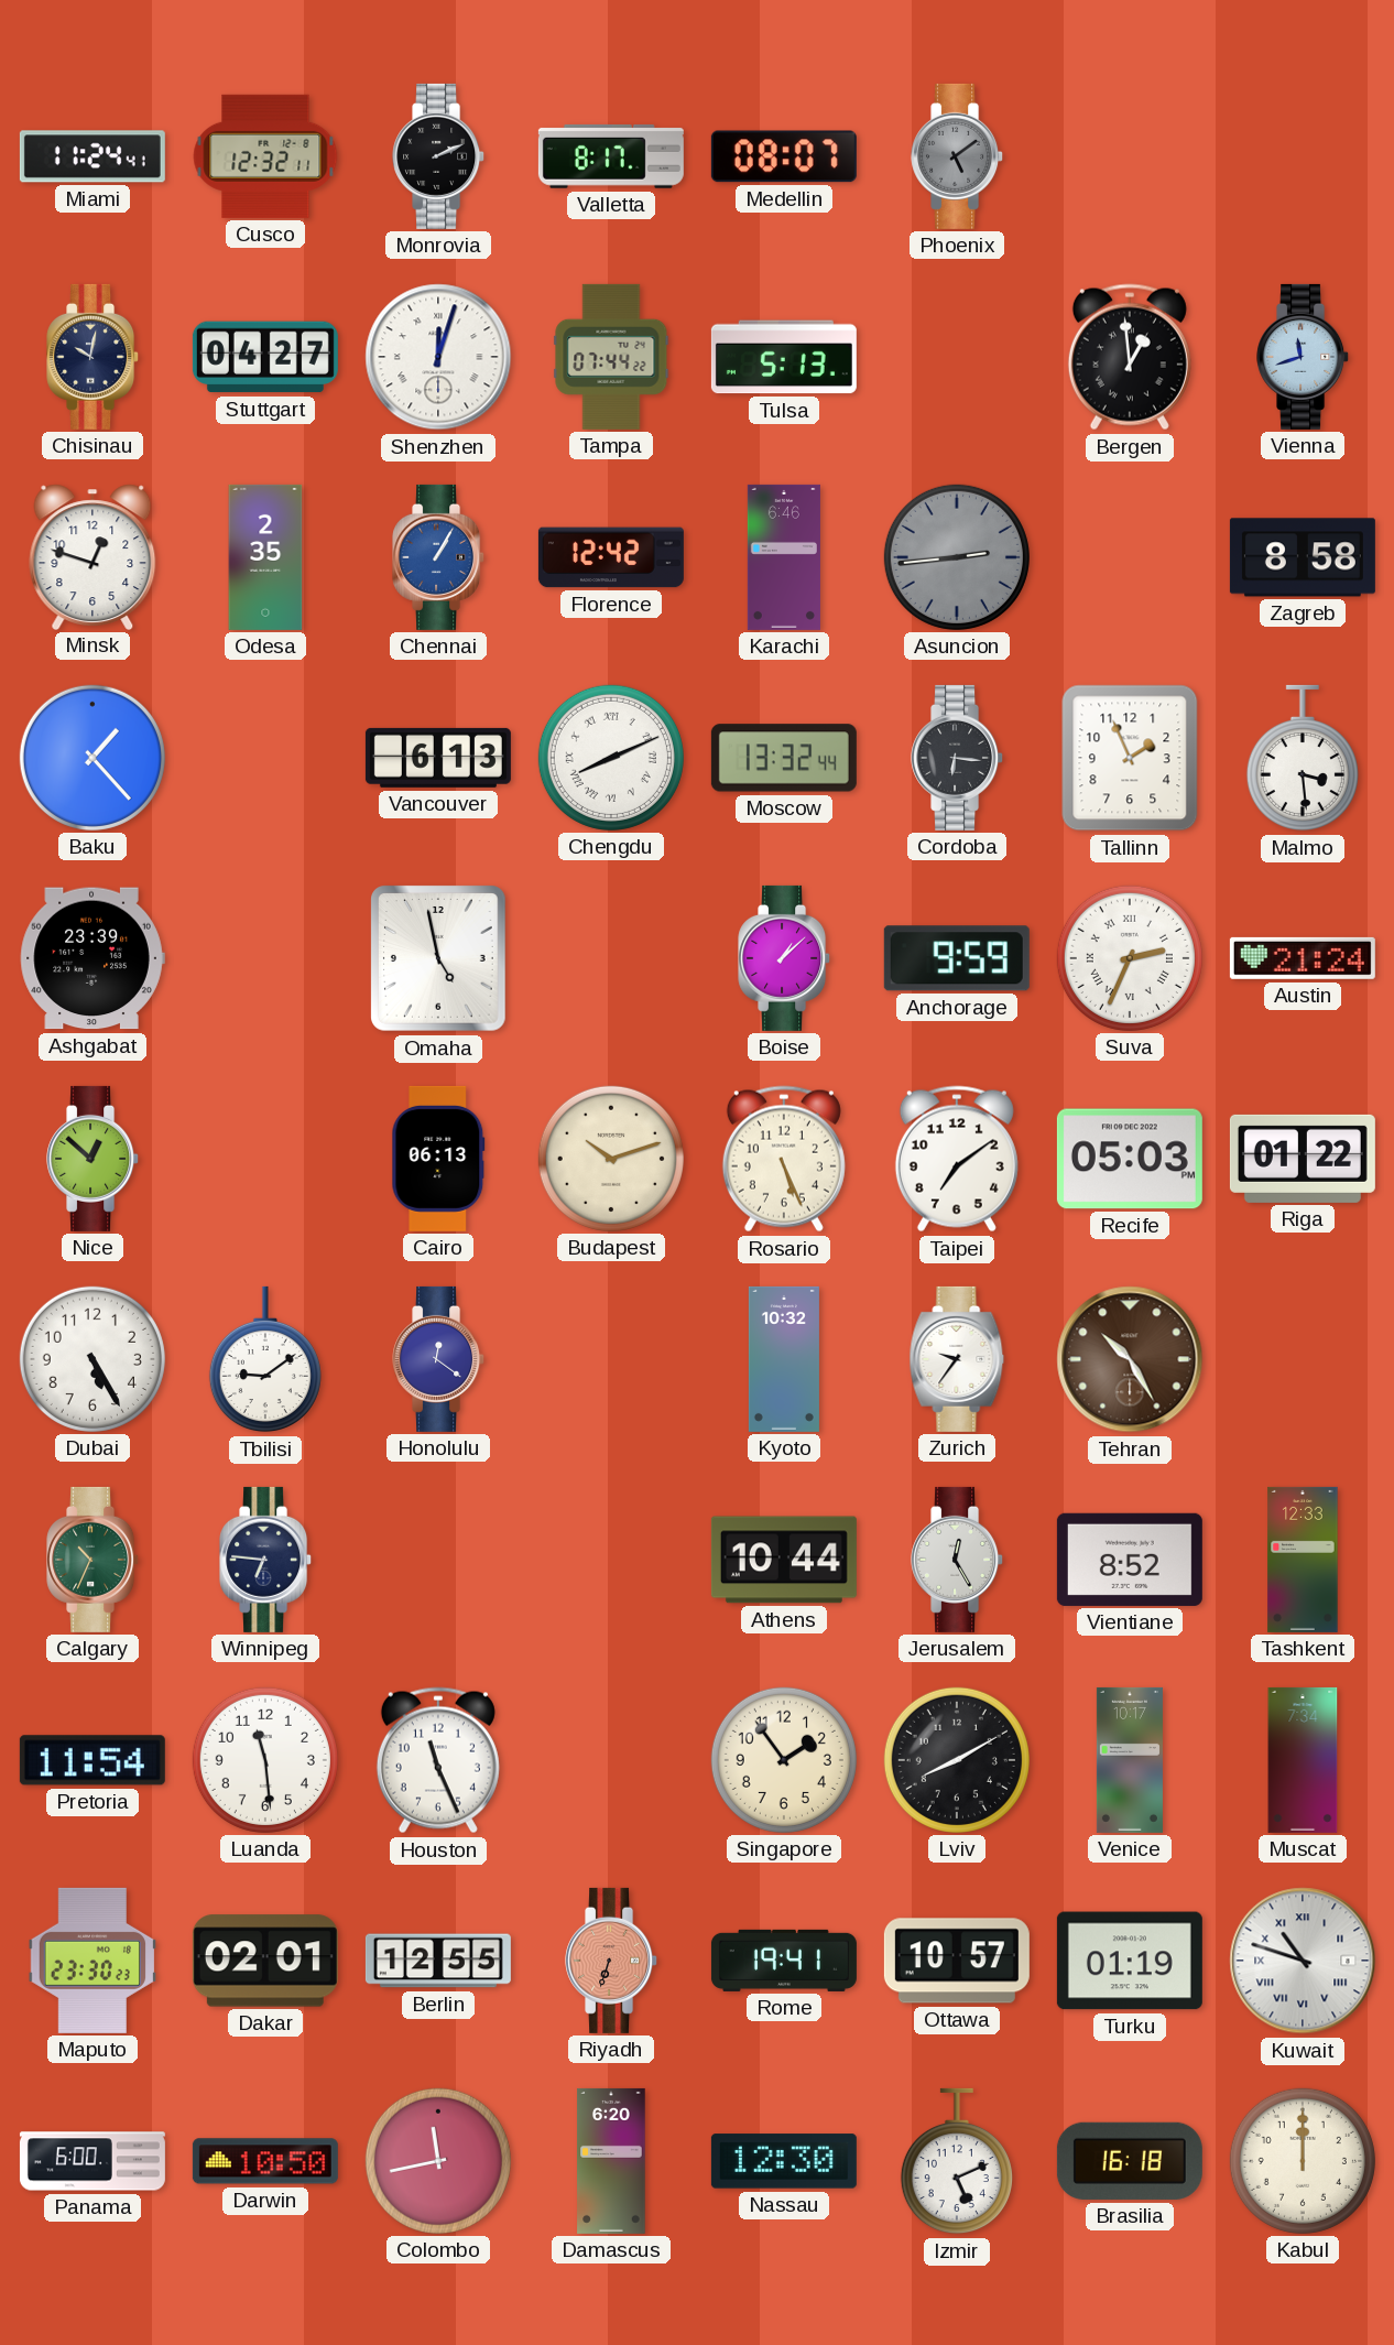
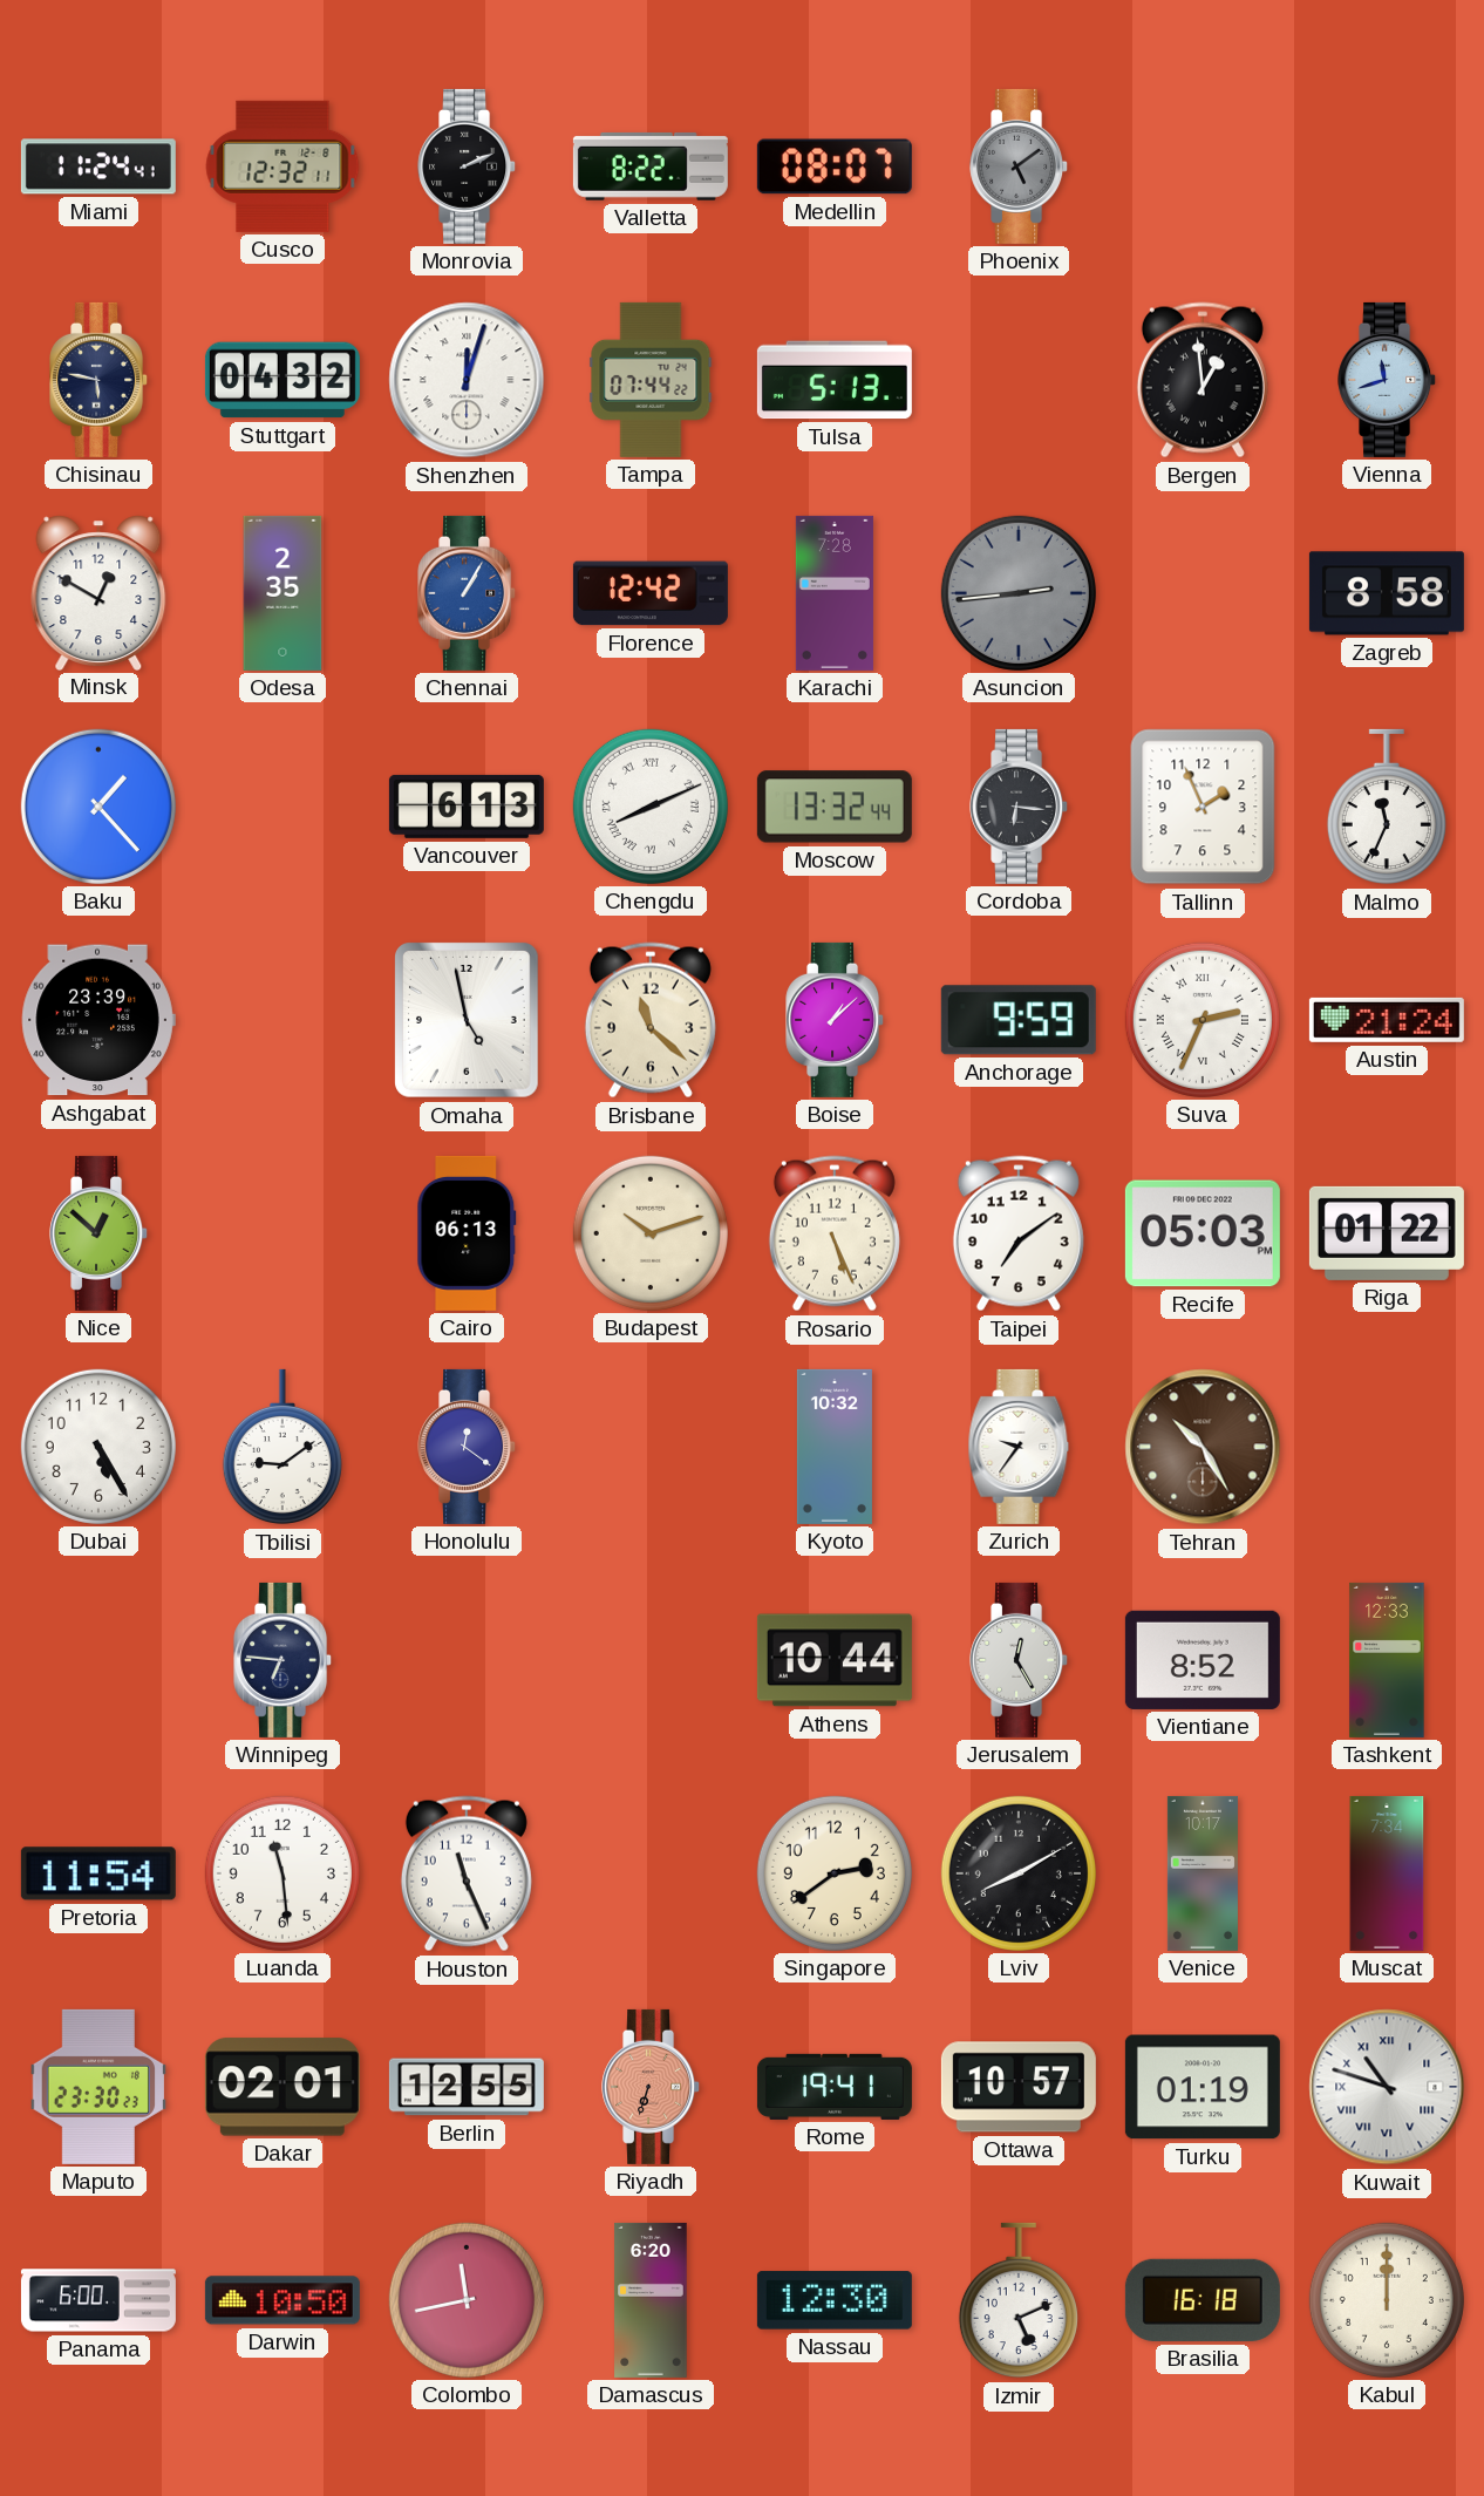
Valletta: 8:17 -> 8:22
Chisinau: 10:02 -> 5:47
Stuttgart: 04:27 -> 04:32
Minsk: 12:48 -> 12:50
Karachi: 6:46 -> 7:28
Malmo: 3:29 -> 11:34
Brisbane: none -> 11:22
Calgary: 10:34 -> none
Singapore: 1:54 -> 2:39
